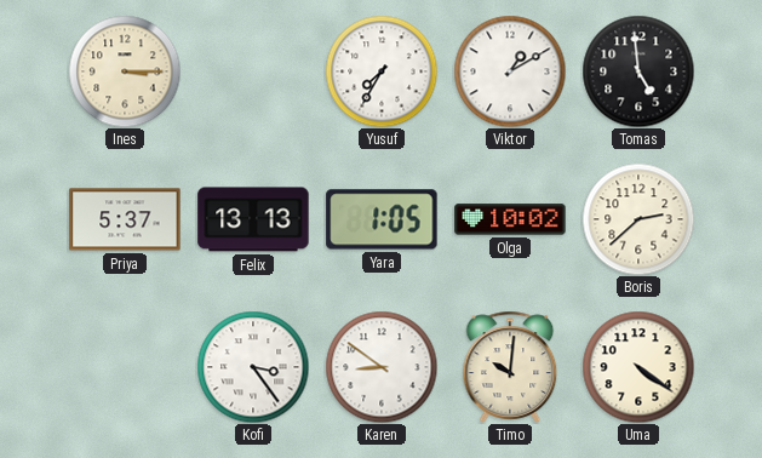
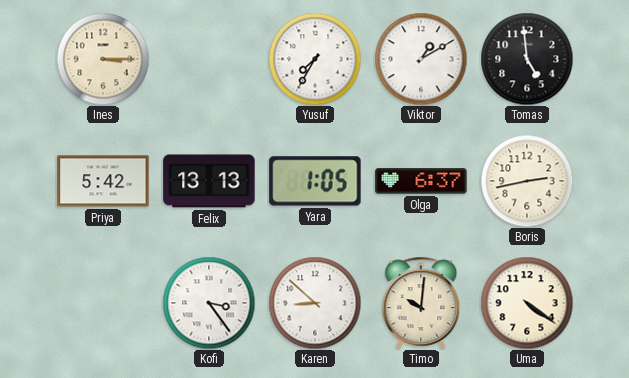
Priya: 5:37 -> 5:42
Olga: 10:02 -> 6:37
Boris: 2:38 -> 2:43
Karen: 8:51 -> 8:52
